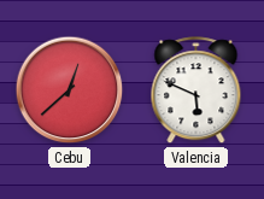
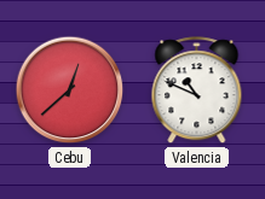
Valencia: 5:49 -> 10:49
